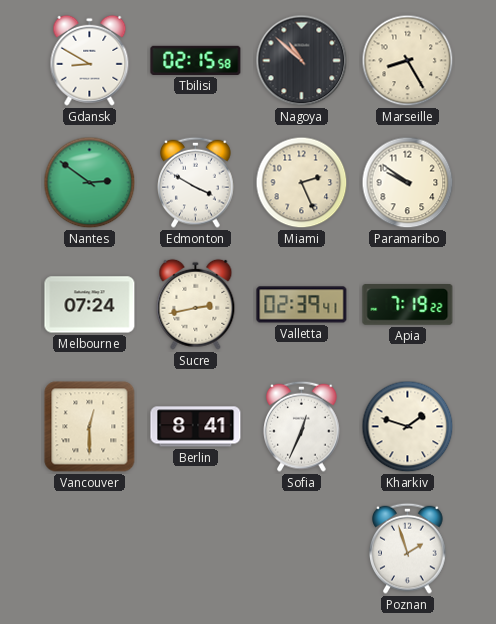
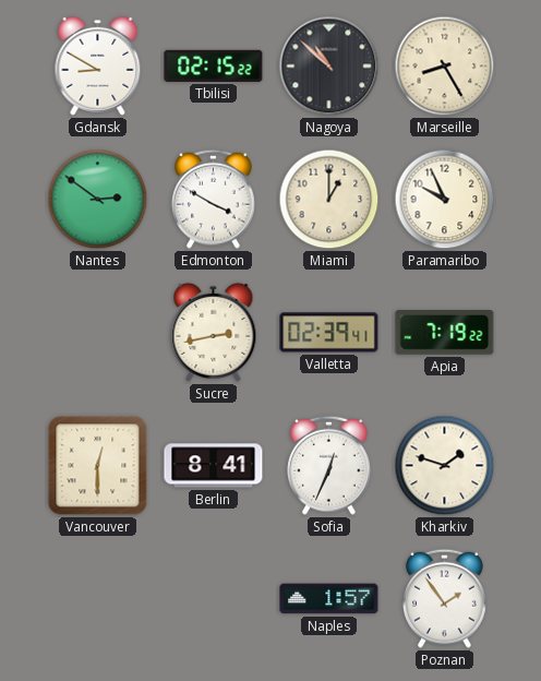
Tbilisi: 02:15:58 -> 02:15:22
Miami: 2:26 -> 1:00
Paramaribo: 9:51 -> 9:56
Melbourne: 07:24 -> none
Naples: none -> 1:57
Poznan: 1:57 -> 1:54
